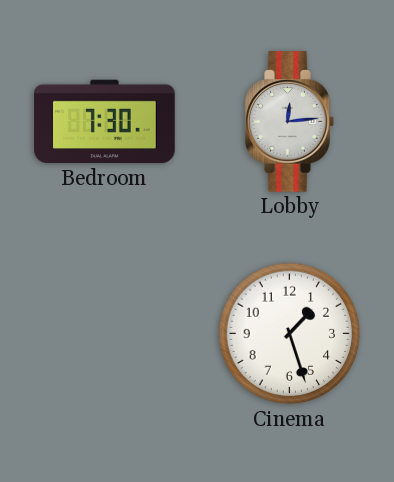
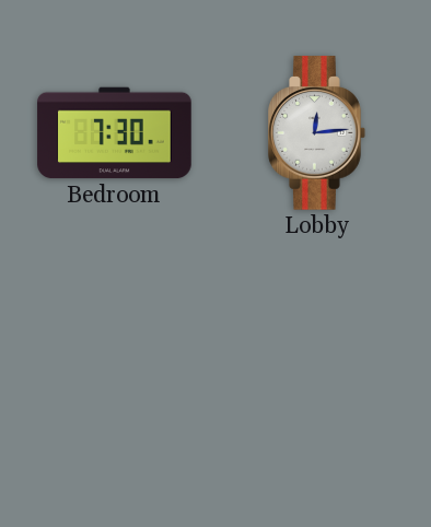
Cinema: 1:27 -> none
